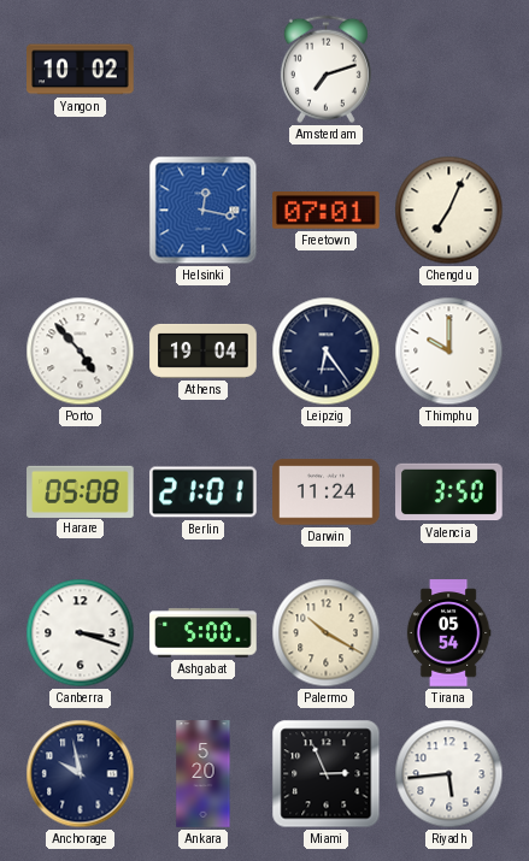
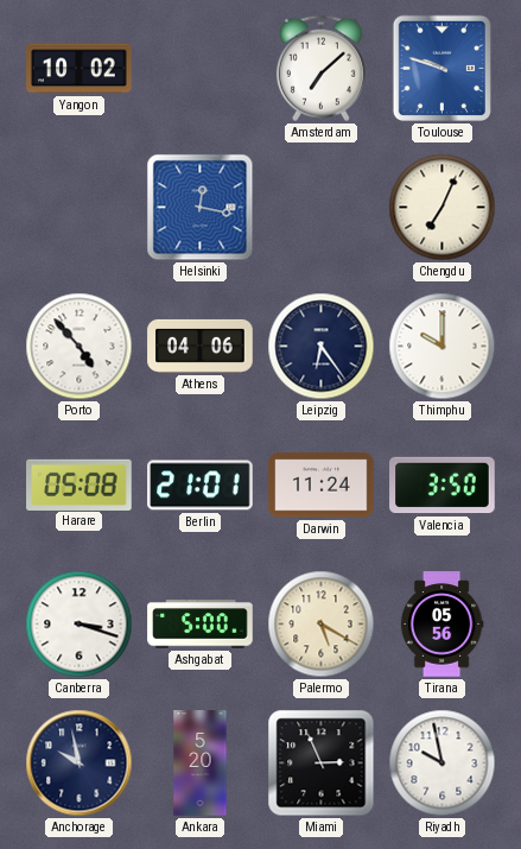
Amsterdam: 7:12 -> 7:08
Toulouse: none -> 9:48
Freetown: 07:01 -> none
Athens: 19:04 -> 04:06
Palermo: 10:20 -> 5:20
Tirana: 05:54 -> 05:56
Riyadh: 5:44 -> 9:58
